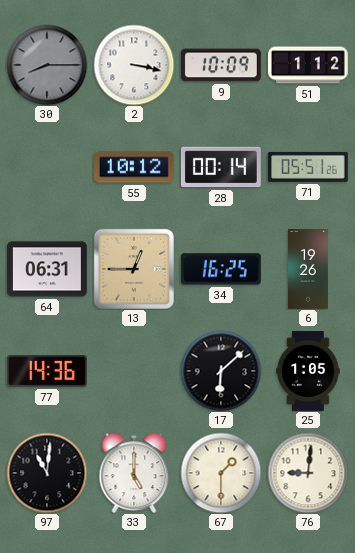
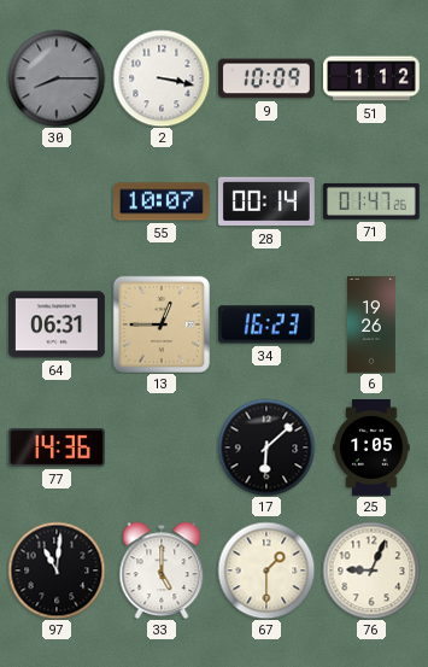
55: 10:12 -> 10:07
71: 05:51 -> 01:47
34: 16:25 -> 16:23
76: 9:01 -> 9:04
